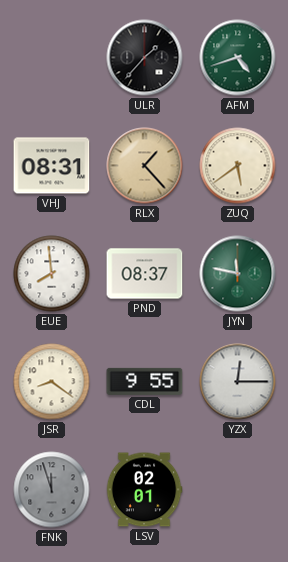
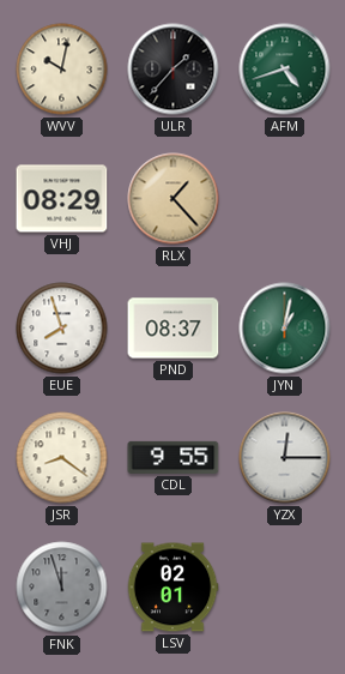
WVV: none -> 10:02
VHJ: 08:31 -> 08:29
ZUQ: 5:39 -> none
EUE: 7:59 -> 7:57
JYN: 11:47 -> 1:02
